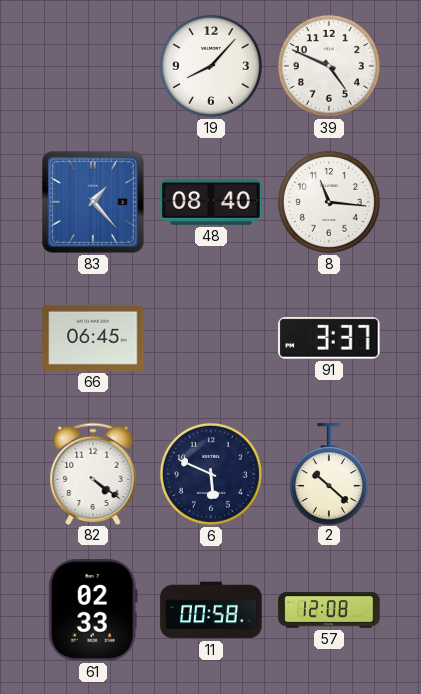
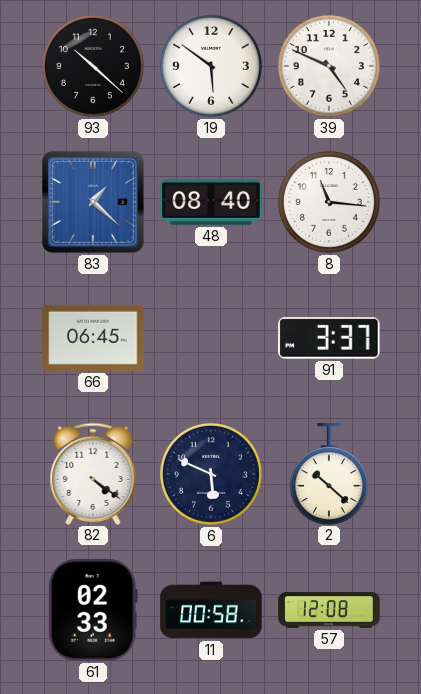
93: none -> 10:22
19: 8:07 -> 5:51
83: 1:23 -> 1:22
